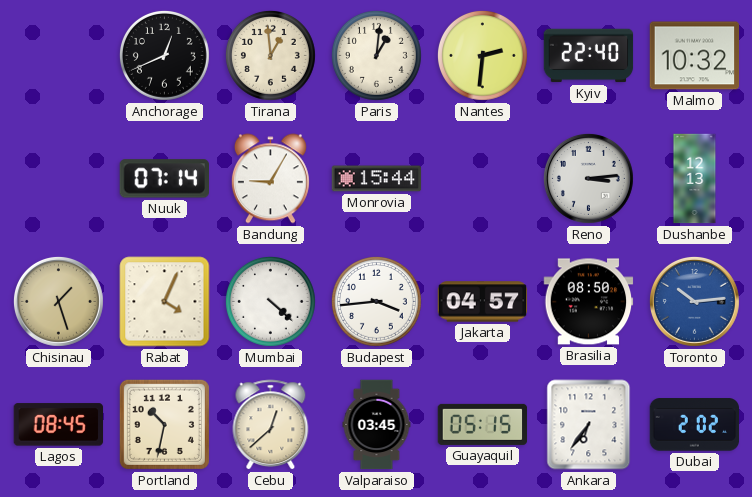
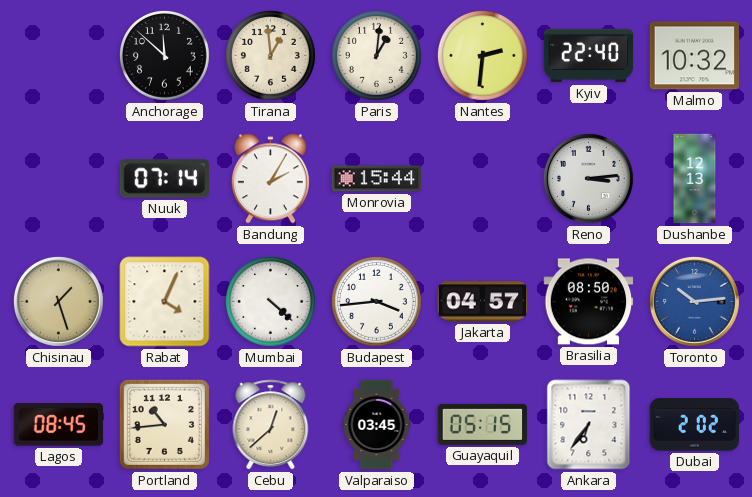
Anchorage: 12:41 -> 11:52
Bandung: 9:05 -> 2:05
Portland: 10:32 -> 10:44
